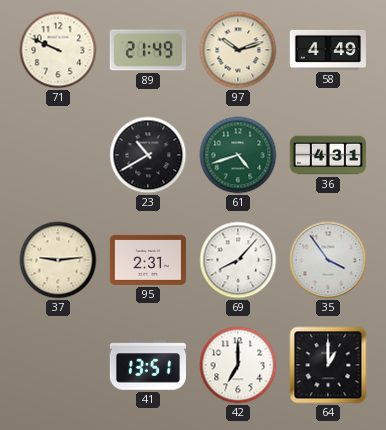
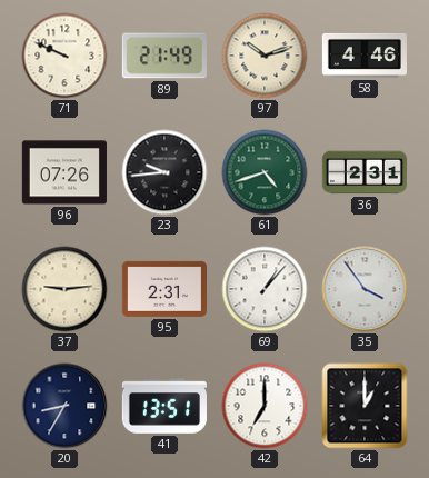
58: 4:49 -> 4:46
96: none -> 07:26
23: 10:40 -> 9:44
36: 4:31 -> 2:31
69: 8:07 -> 1:07
20: none -> 8:35
